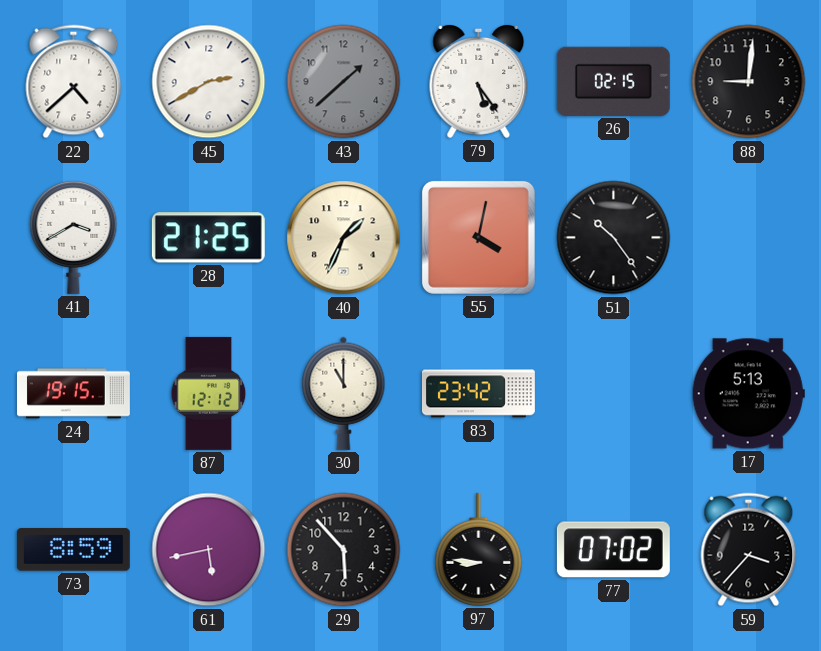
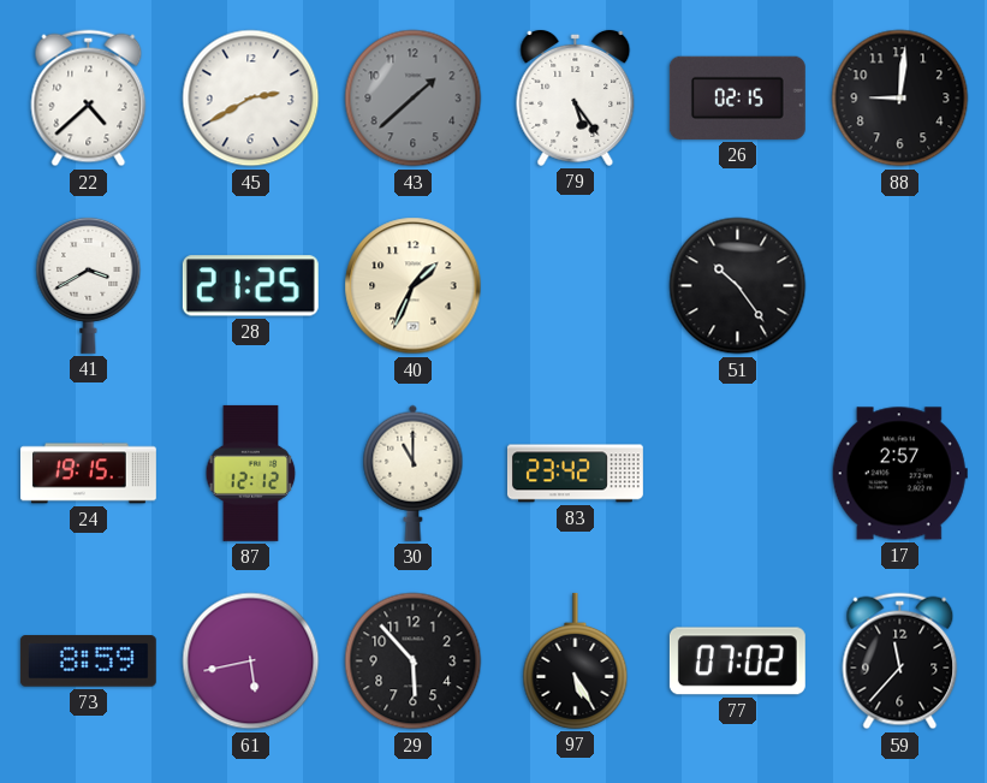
55: 4:02 -> none
17: 5:13 -> 2:57
97: 8:46 -> 5:25
59: 3:37 -> 11:37
